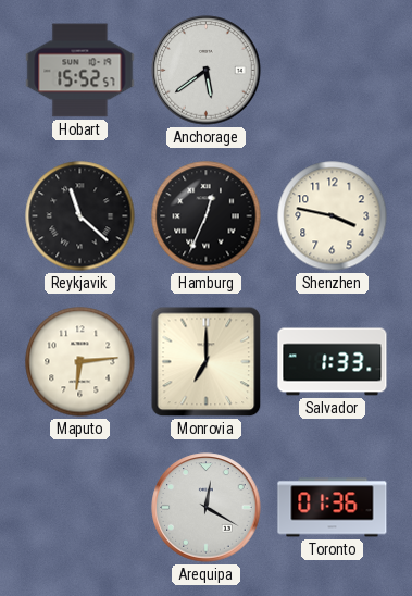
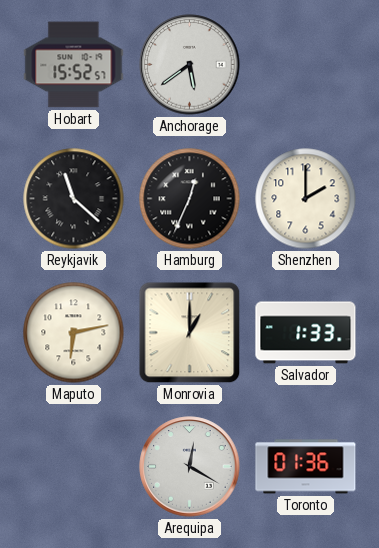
Shenzhen: 3:47 -> 2:00
Maputo: 6:14 -> 6:13
Monrovia: 7:00 -> 1:00
